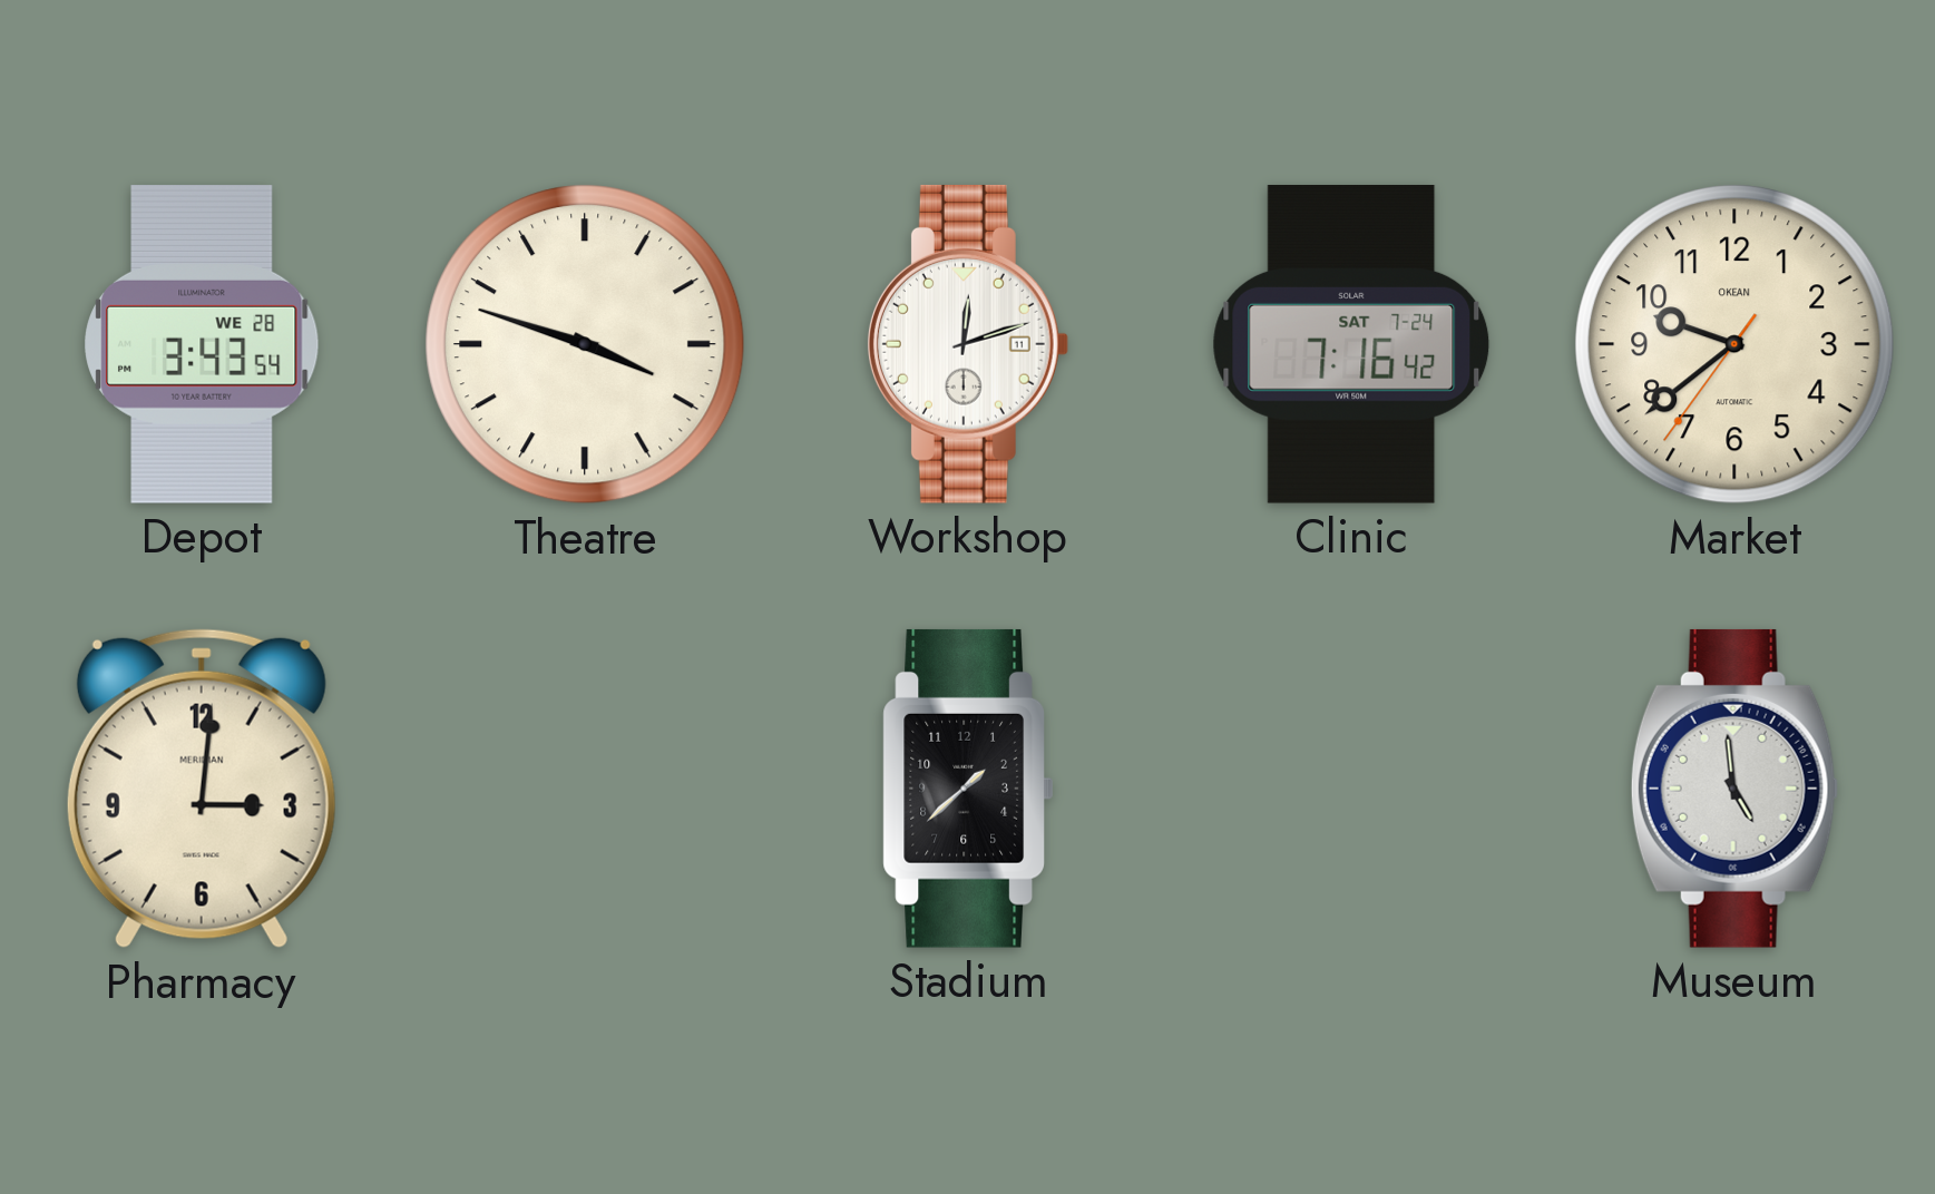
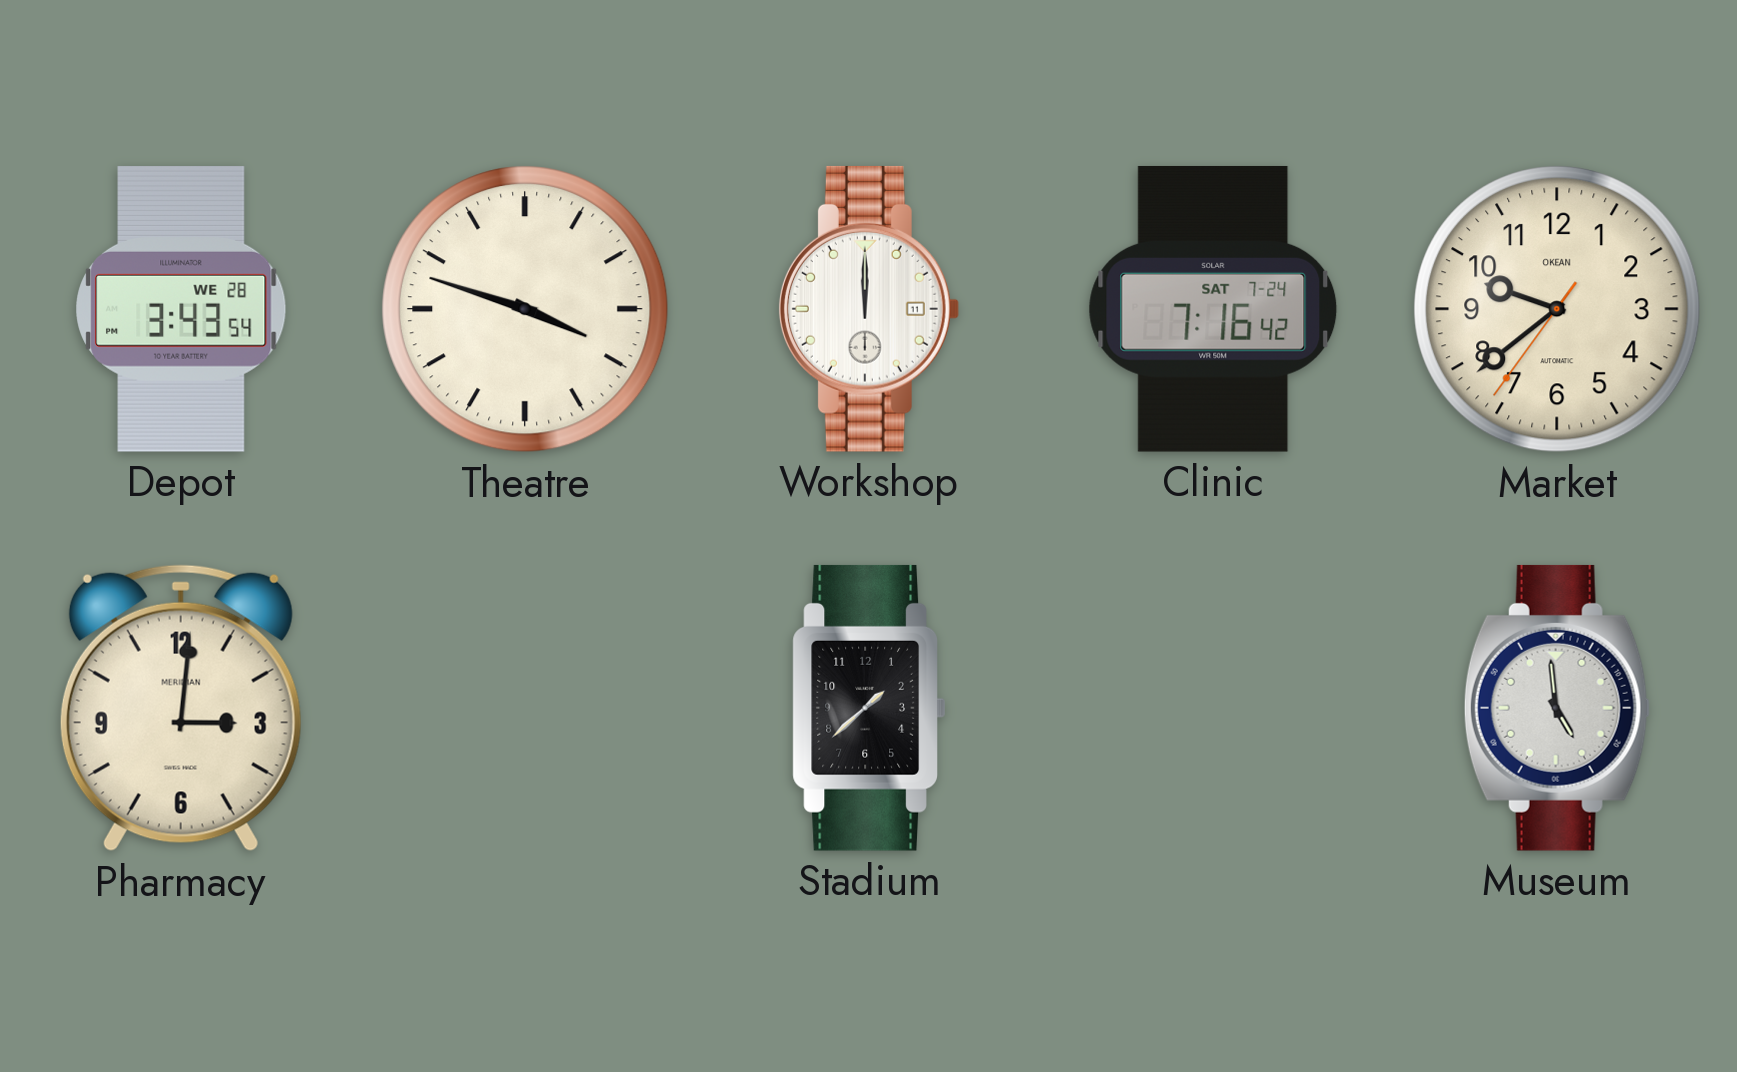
Workshop: 12:12 -> 12:00
